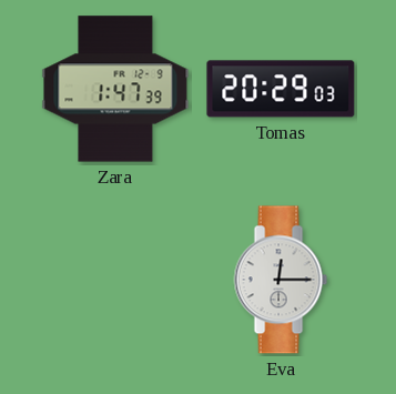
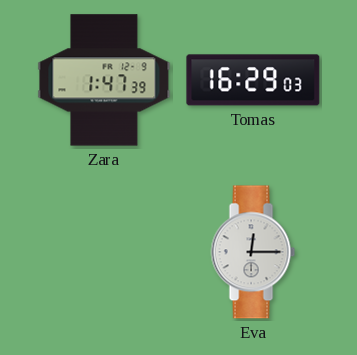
Tomas: 20:29 -> 16:29
